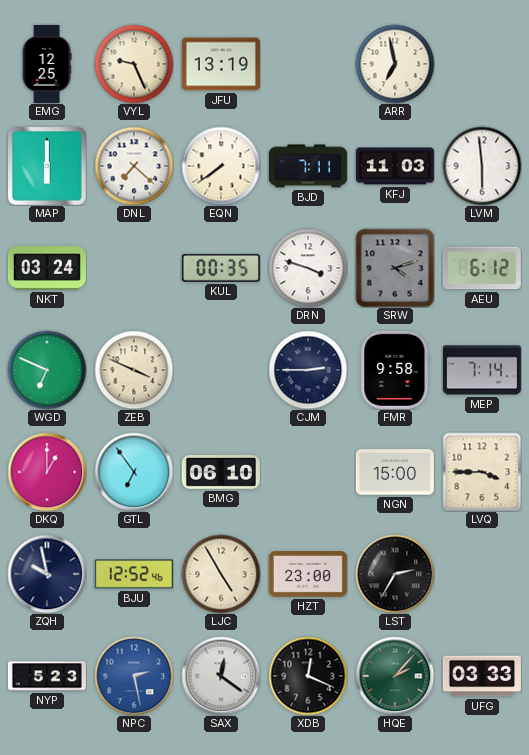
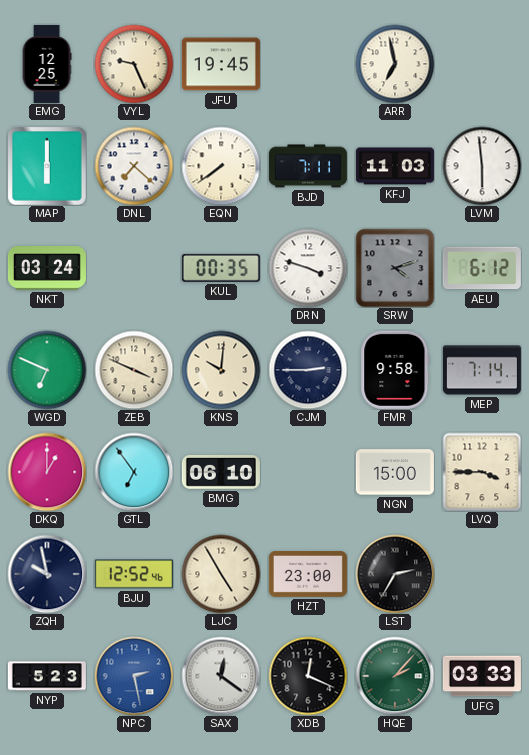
JFU: 13:19 -> 19:45
KNS: none -> 10:01
